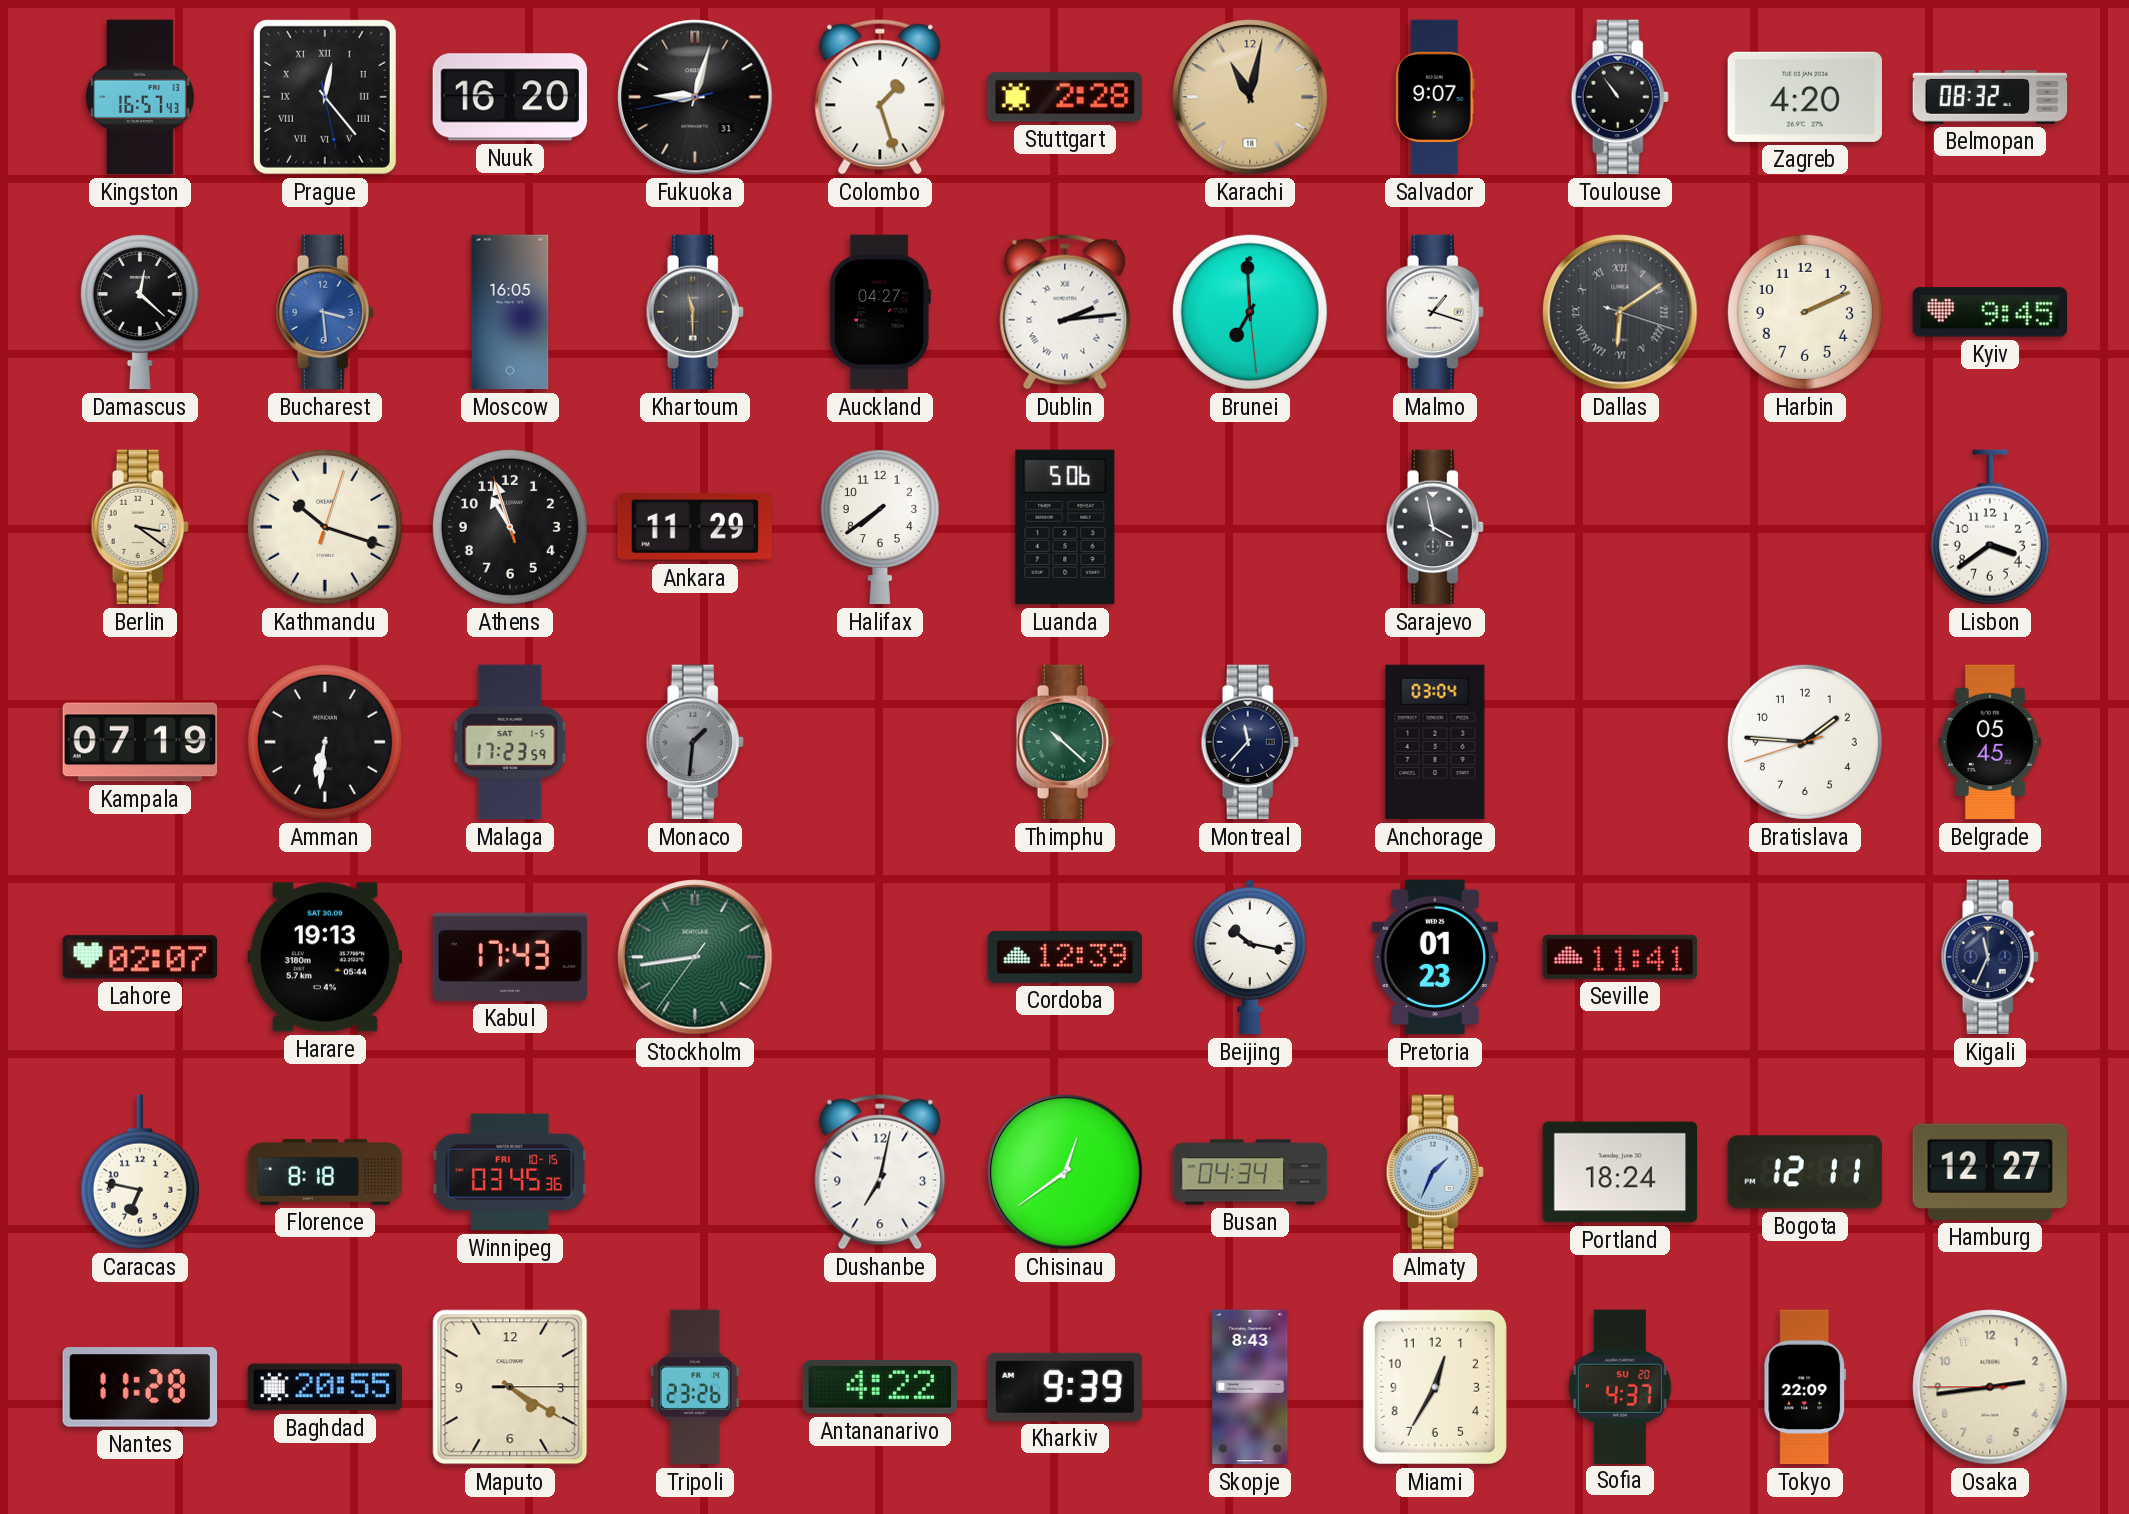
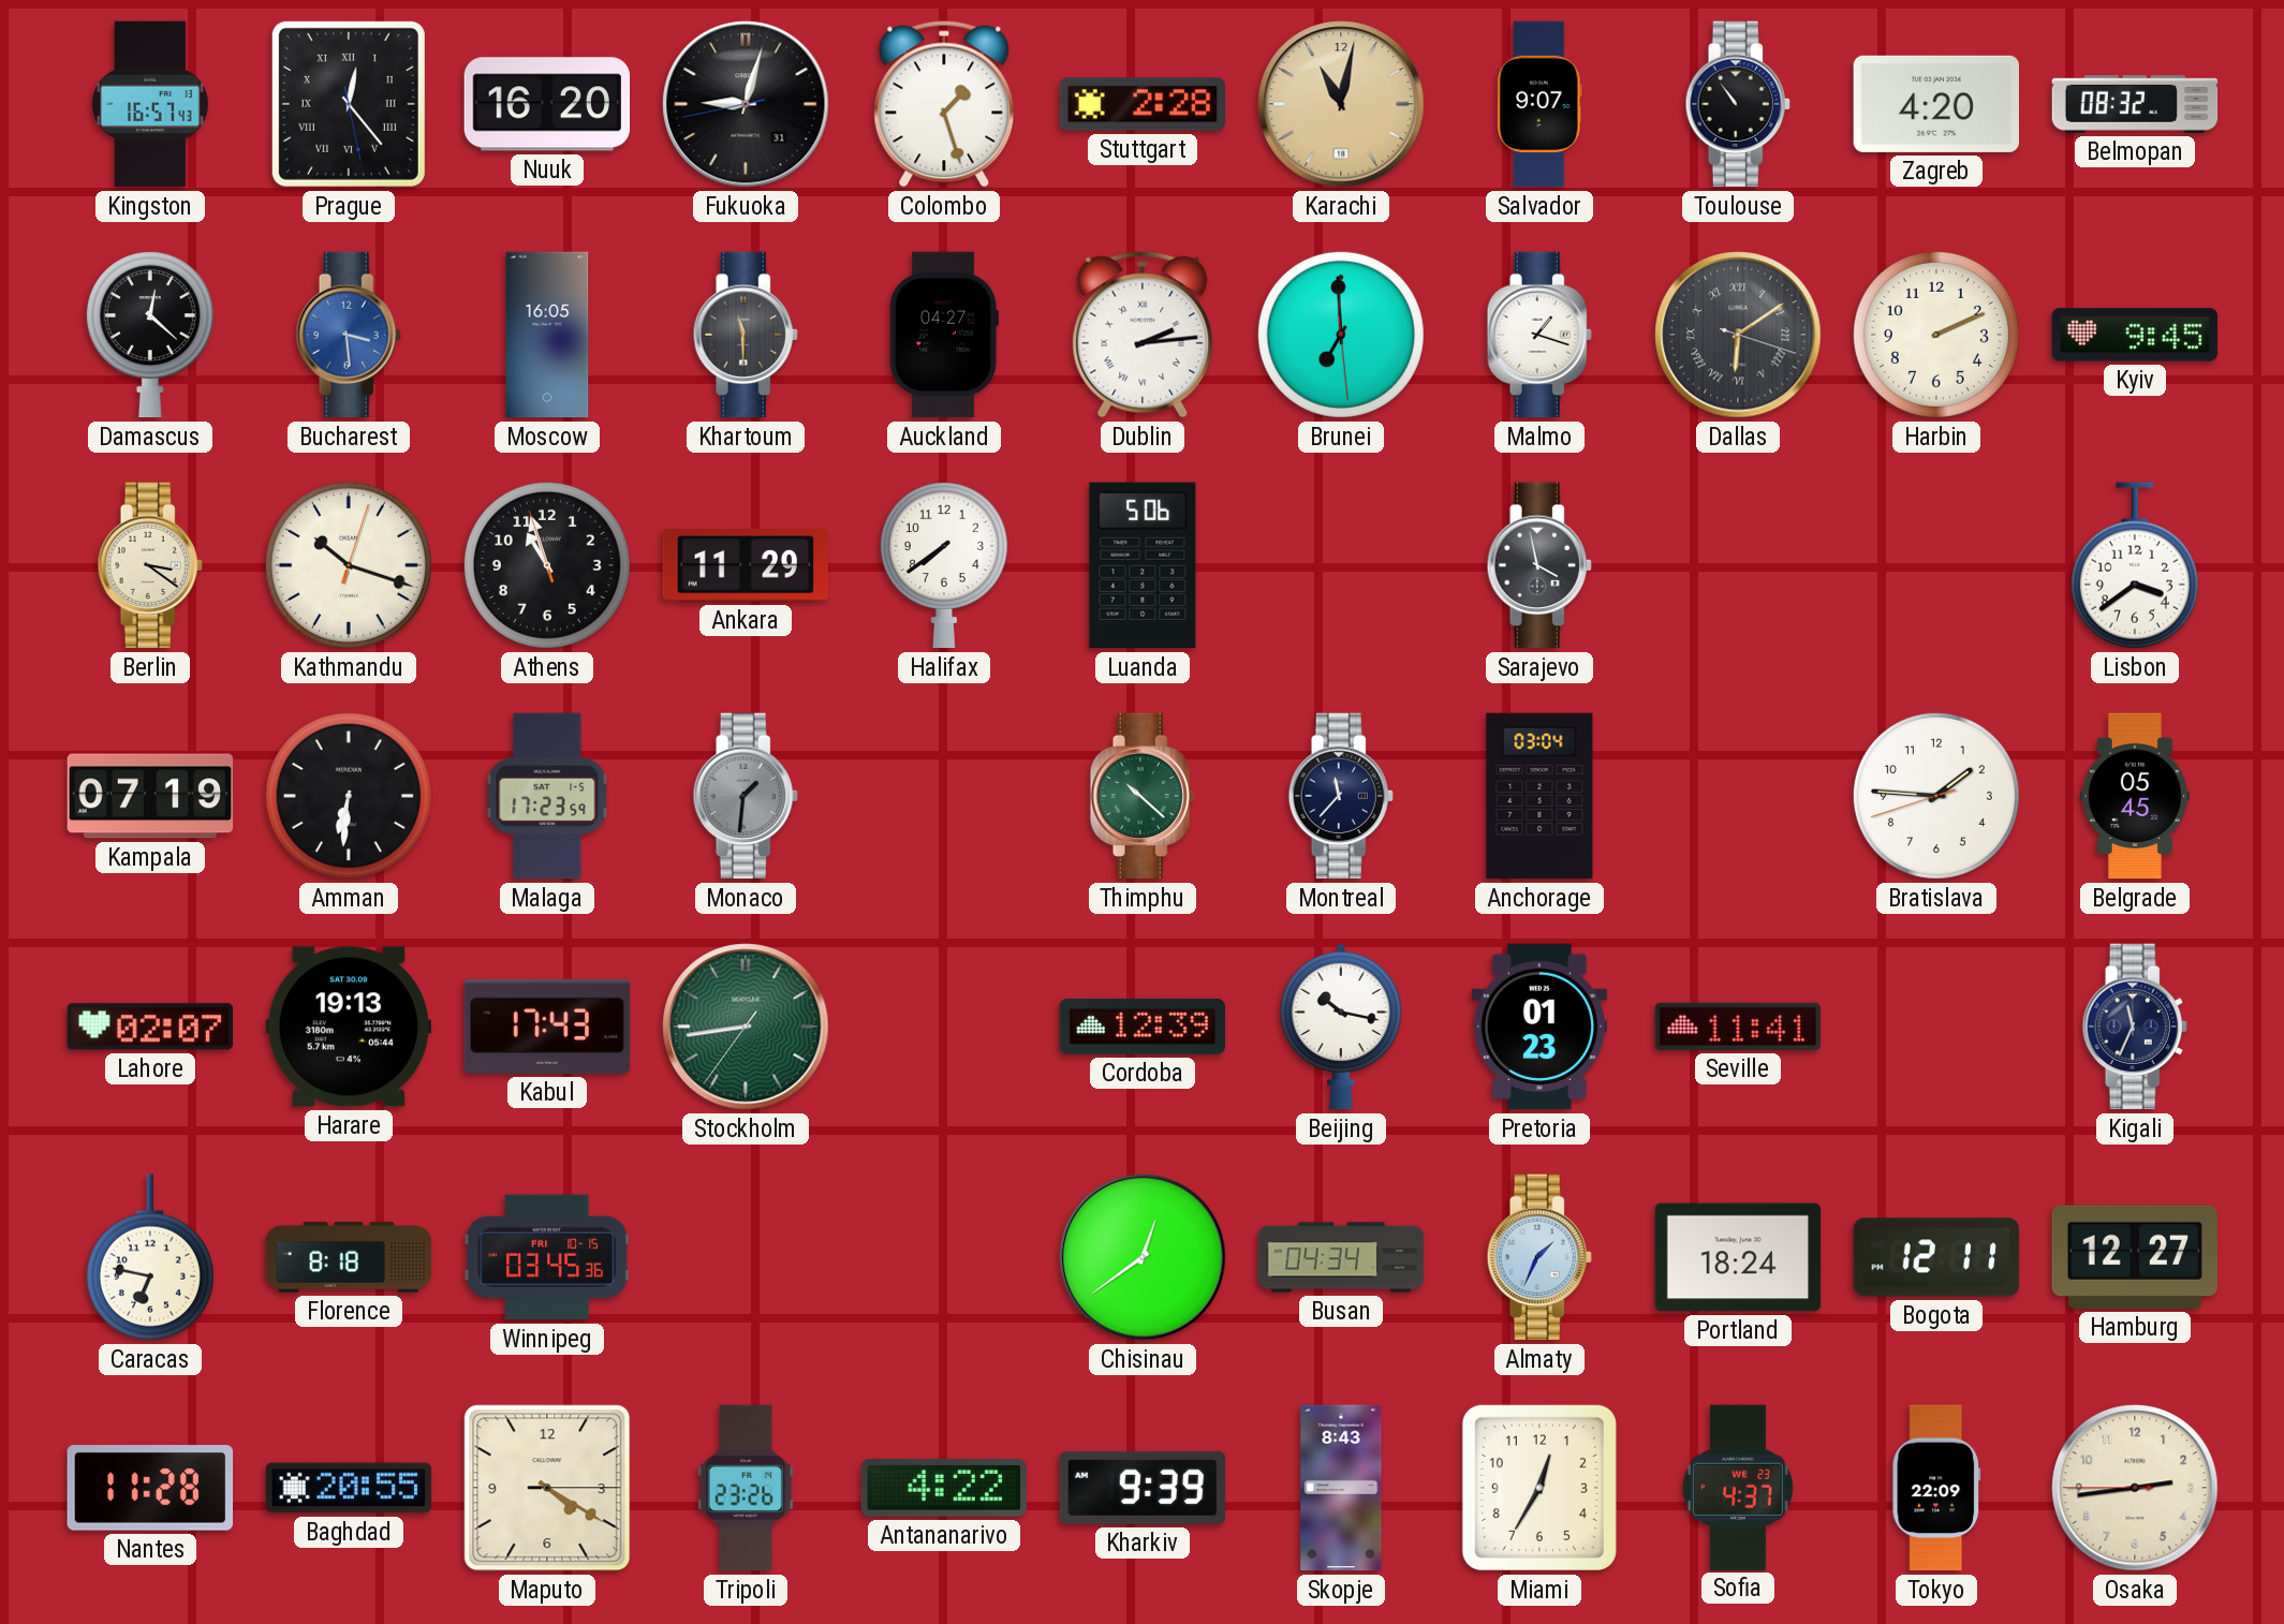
Dushanbe: 7:02 -> none
Sofia date: SU 20 -> WE 23
